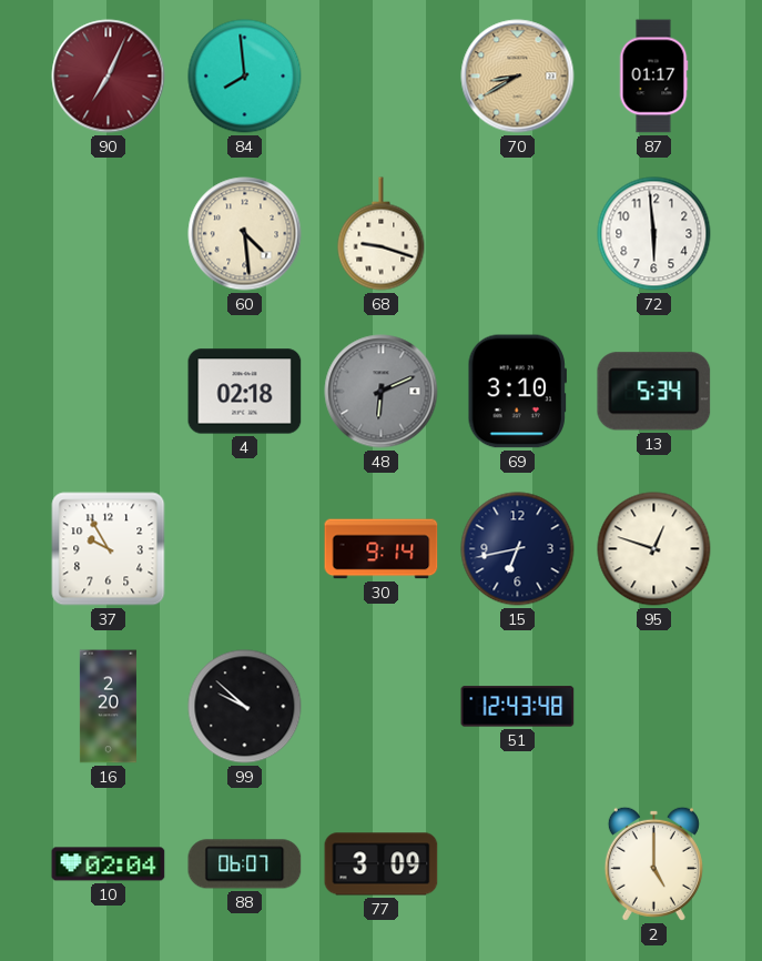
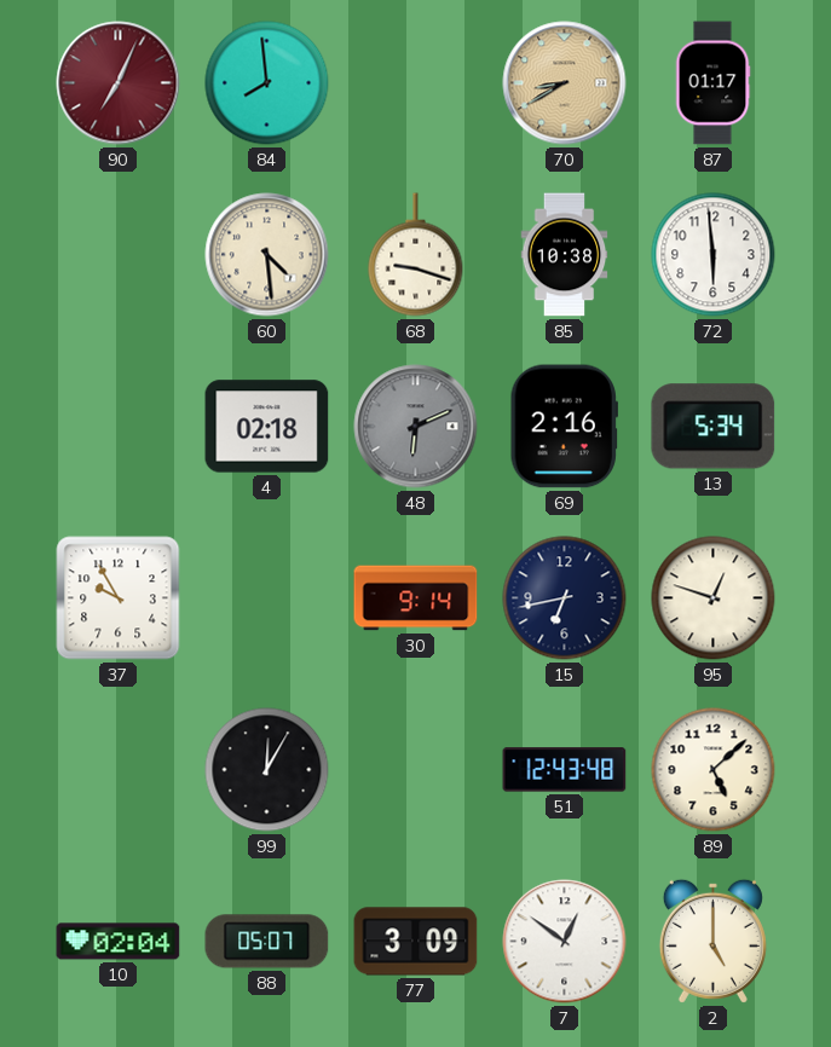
85: none -> 10:38
69: 3:10 -> 2:16
16: 2:20 -> none
99: 9:52 -> 12:05
89: none -> 5:08
88: 06:07 -> 05:07
7: none -> 12:51
